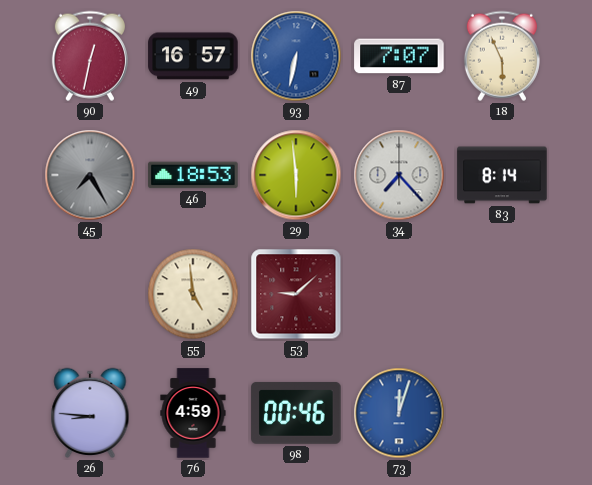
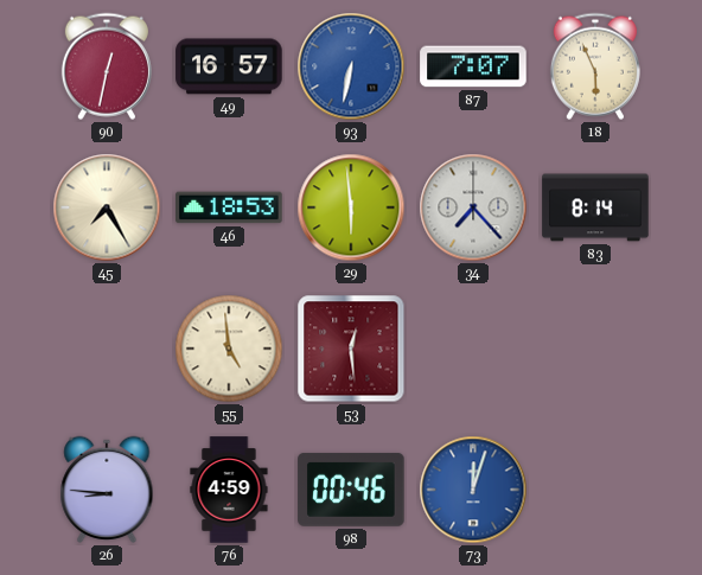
45 dial: grey -> cream
53: 9:08 -> 12:29
